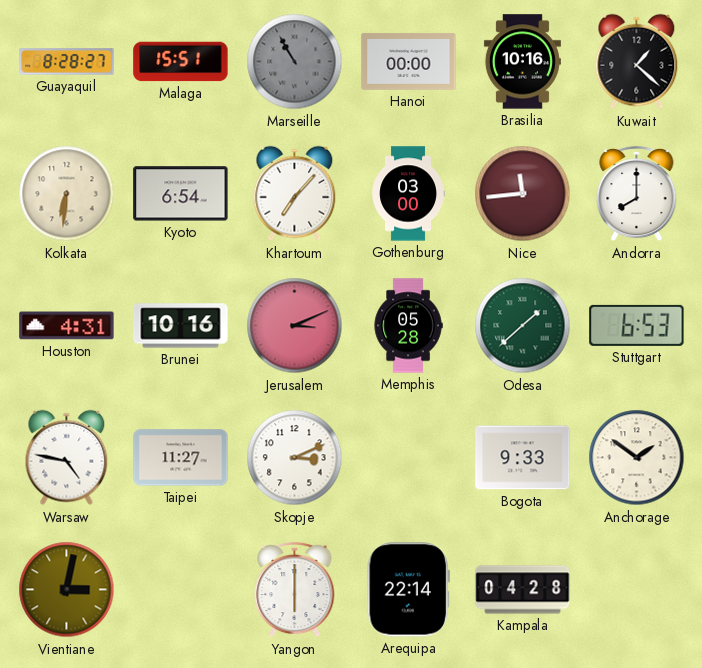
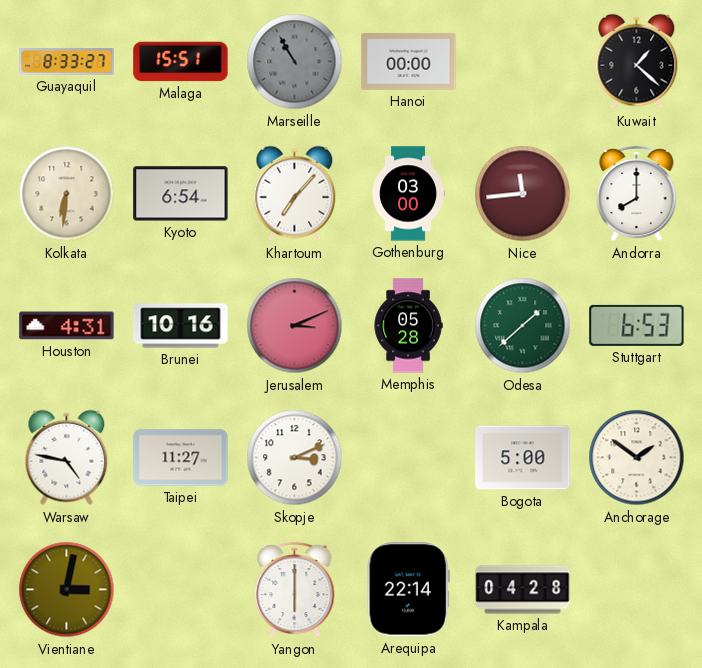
Guayaquil: 8:28 -> 8:33
Brasilia: 10:16 -> none
Bogota: 9:33 -> 5:00
